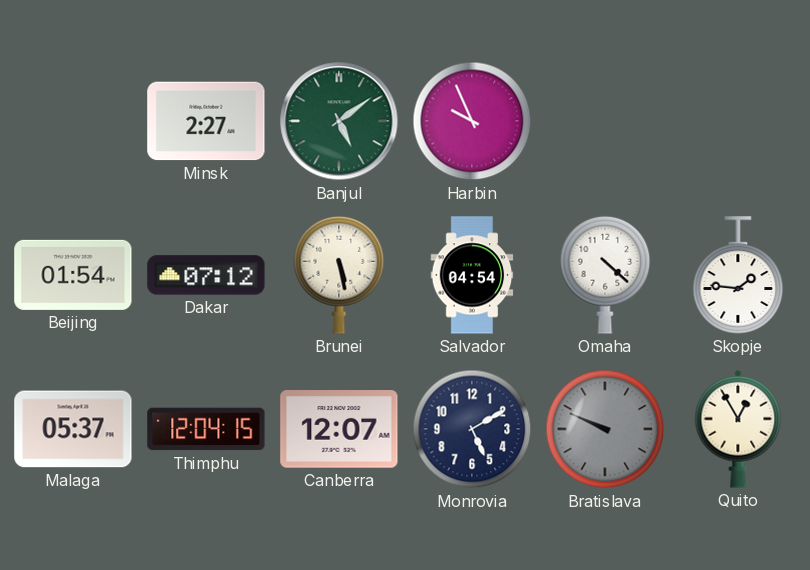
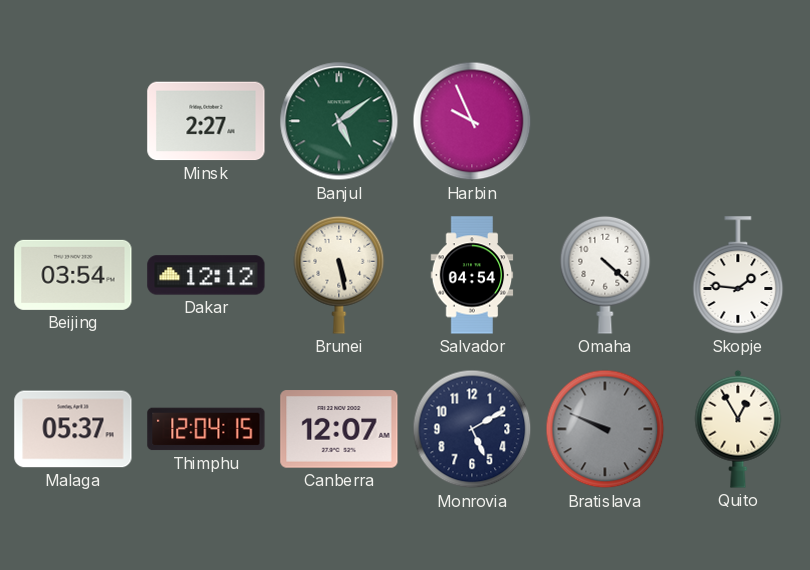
Beijing: 01:54 -> 03:54
Dakar: 07:12 -> 12:12
